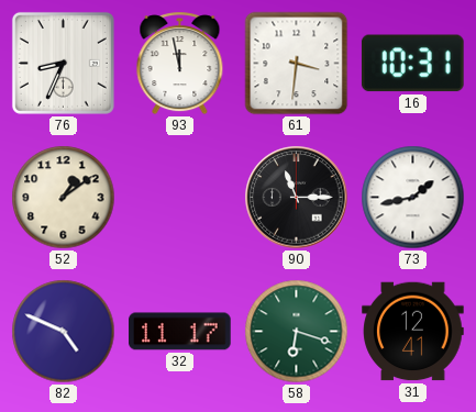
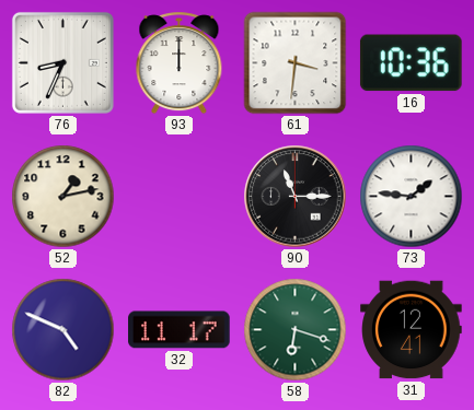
93: 11:58 -> 12:00
16: 10:31 -> 10:36
52: 1:09 -> 1:13
73: 1:43 -> 1:46
